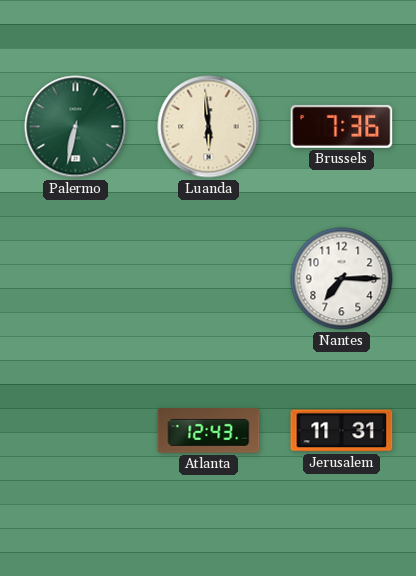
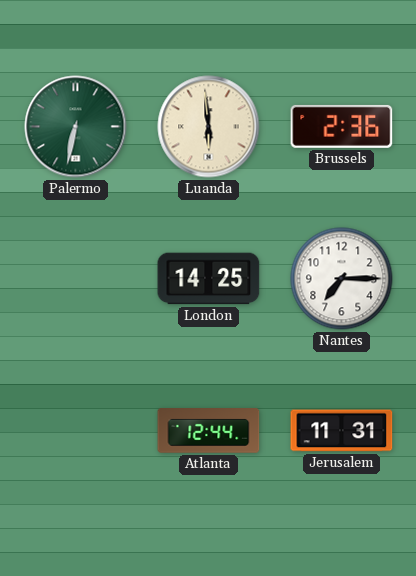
Brussels: 7:36 -> 2:36
London: none -> 14:25
Atlanta: 12:43 -> 12:44
